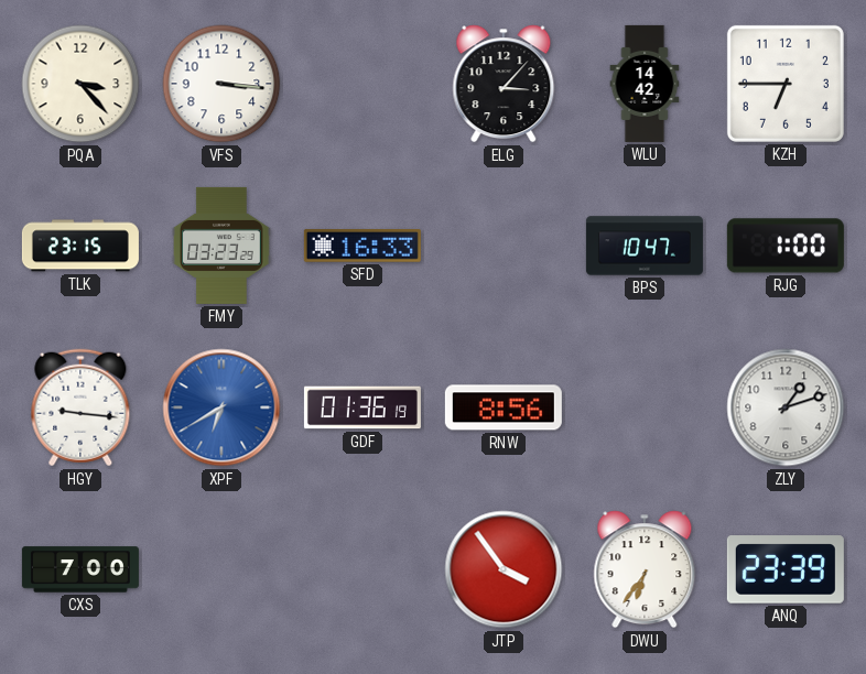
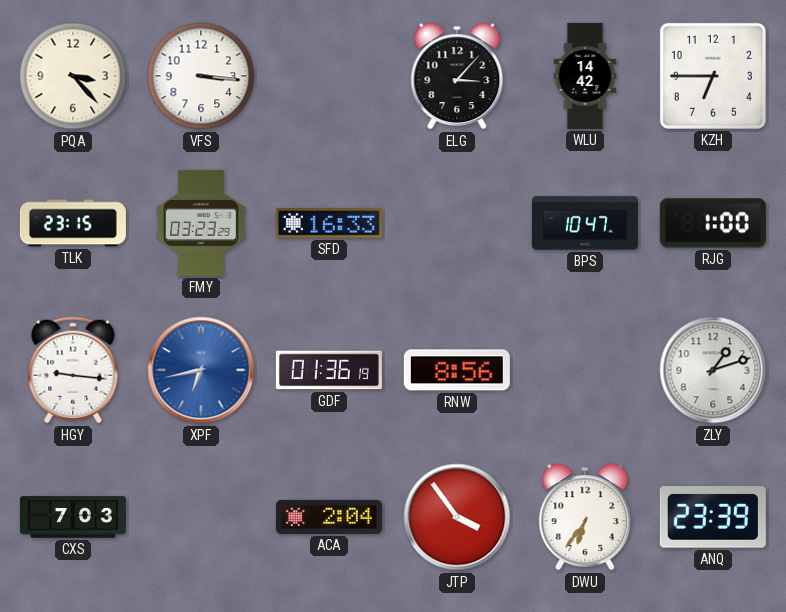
XPF: 6:40 -> 6:43
CXS: 7:00 -> 7:03
ACA: none -> 2:04
